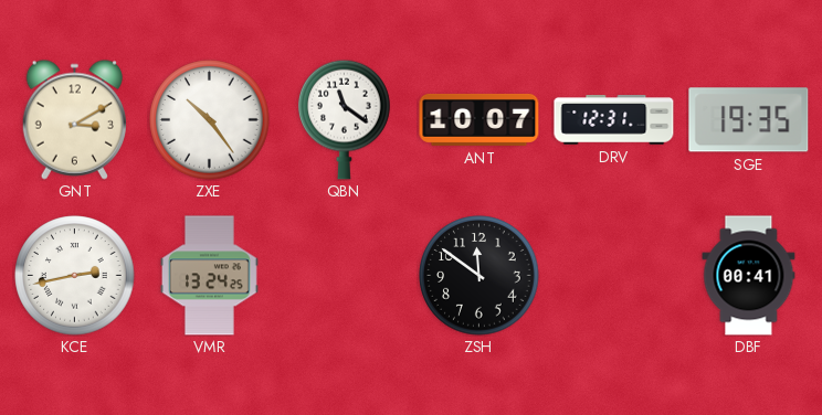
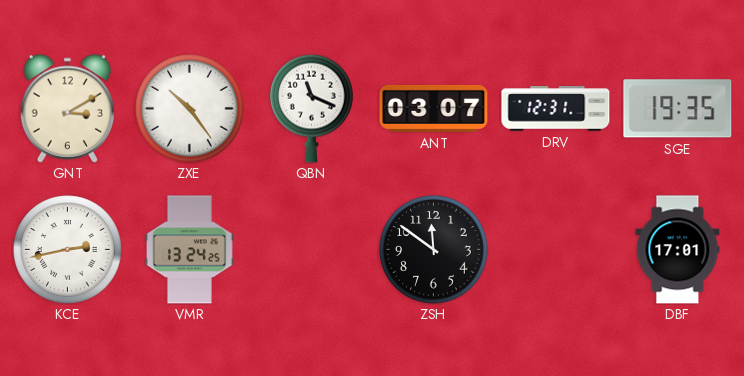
QBN: 11:21 -> 11:19
ANT: 10:07 -> 03:07
DBF: 00:41 -> 17:01
